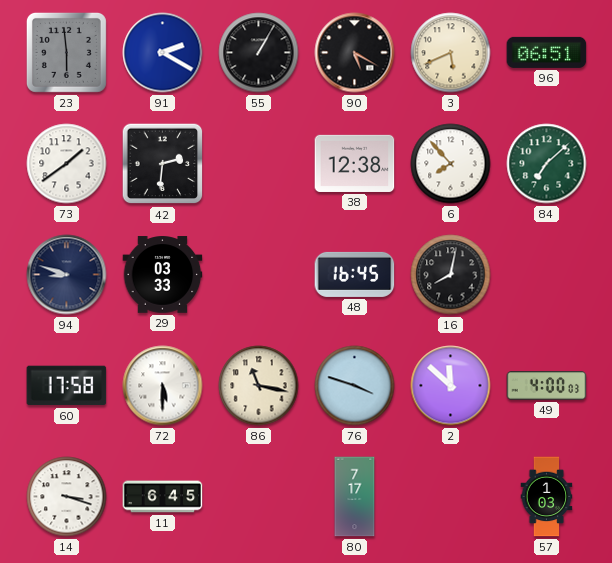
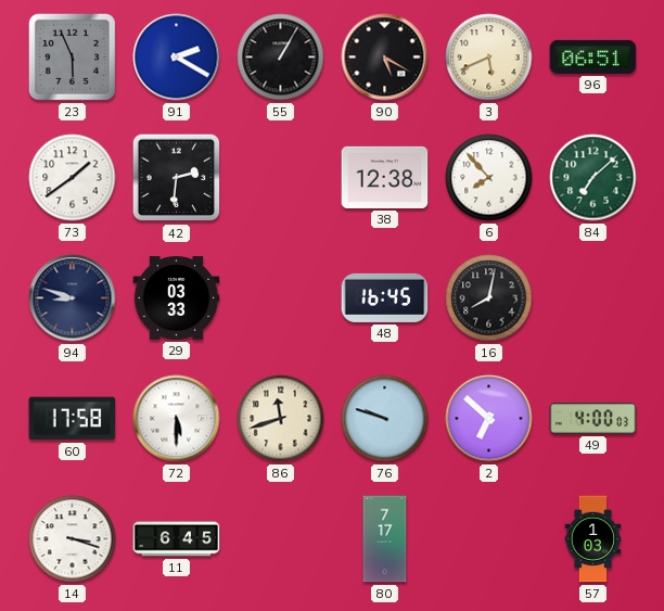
23: 5:59 -> 5:56
86: 11:17 -> 11:42
76: 3:48 -> 9:48
2: 11:52 -> 6:52
